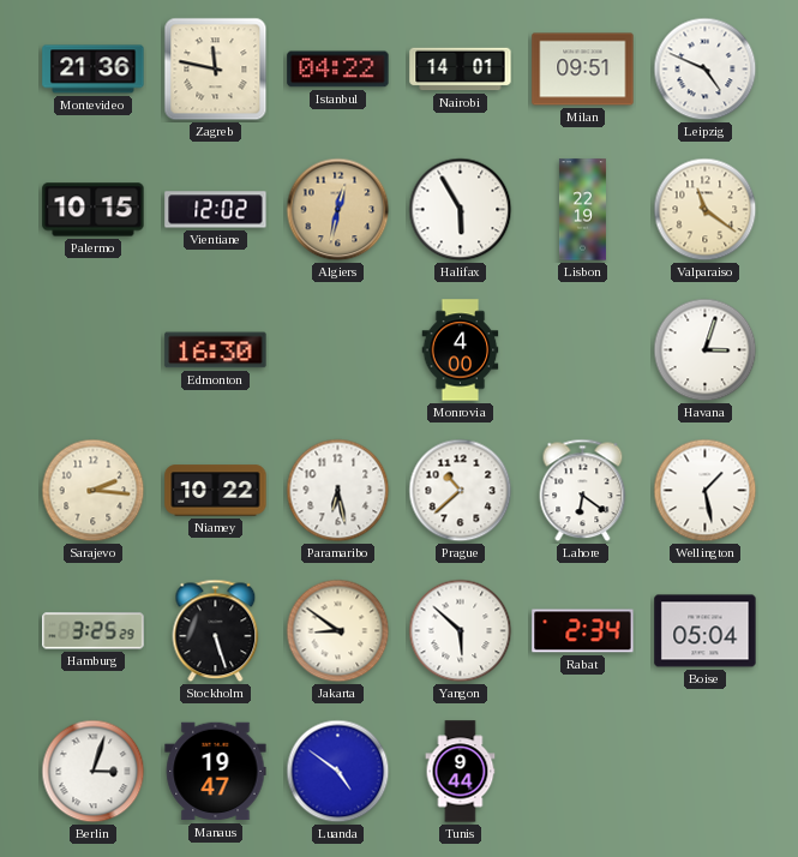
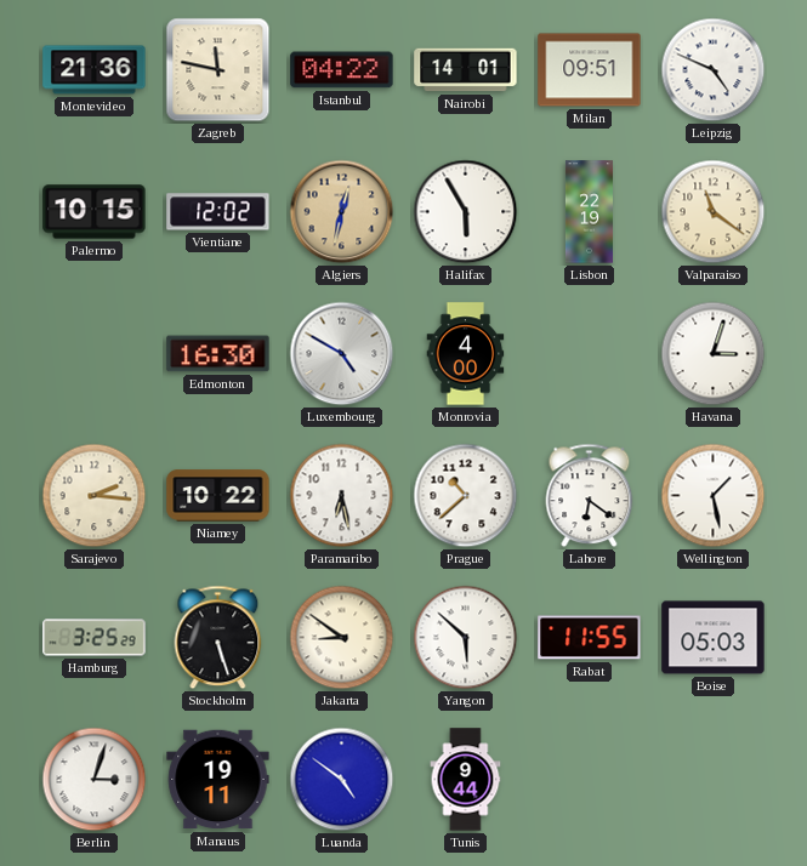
Luxembourg: none -> 4:50
Rabat: 2:34 -> 11:55
Boise: 05:04 -> 05:03
Manaus: 19:47 -> 19:11
